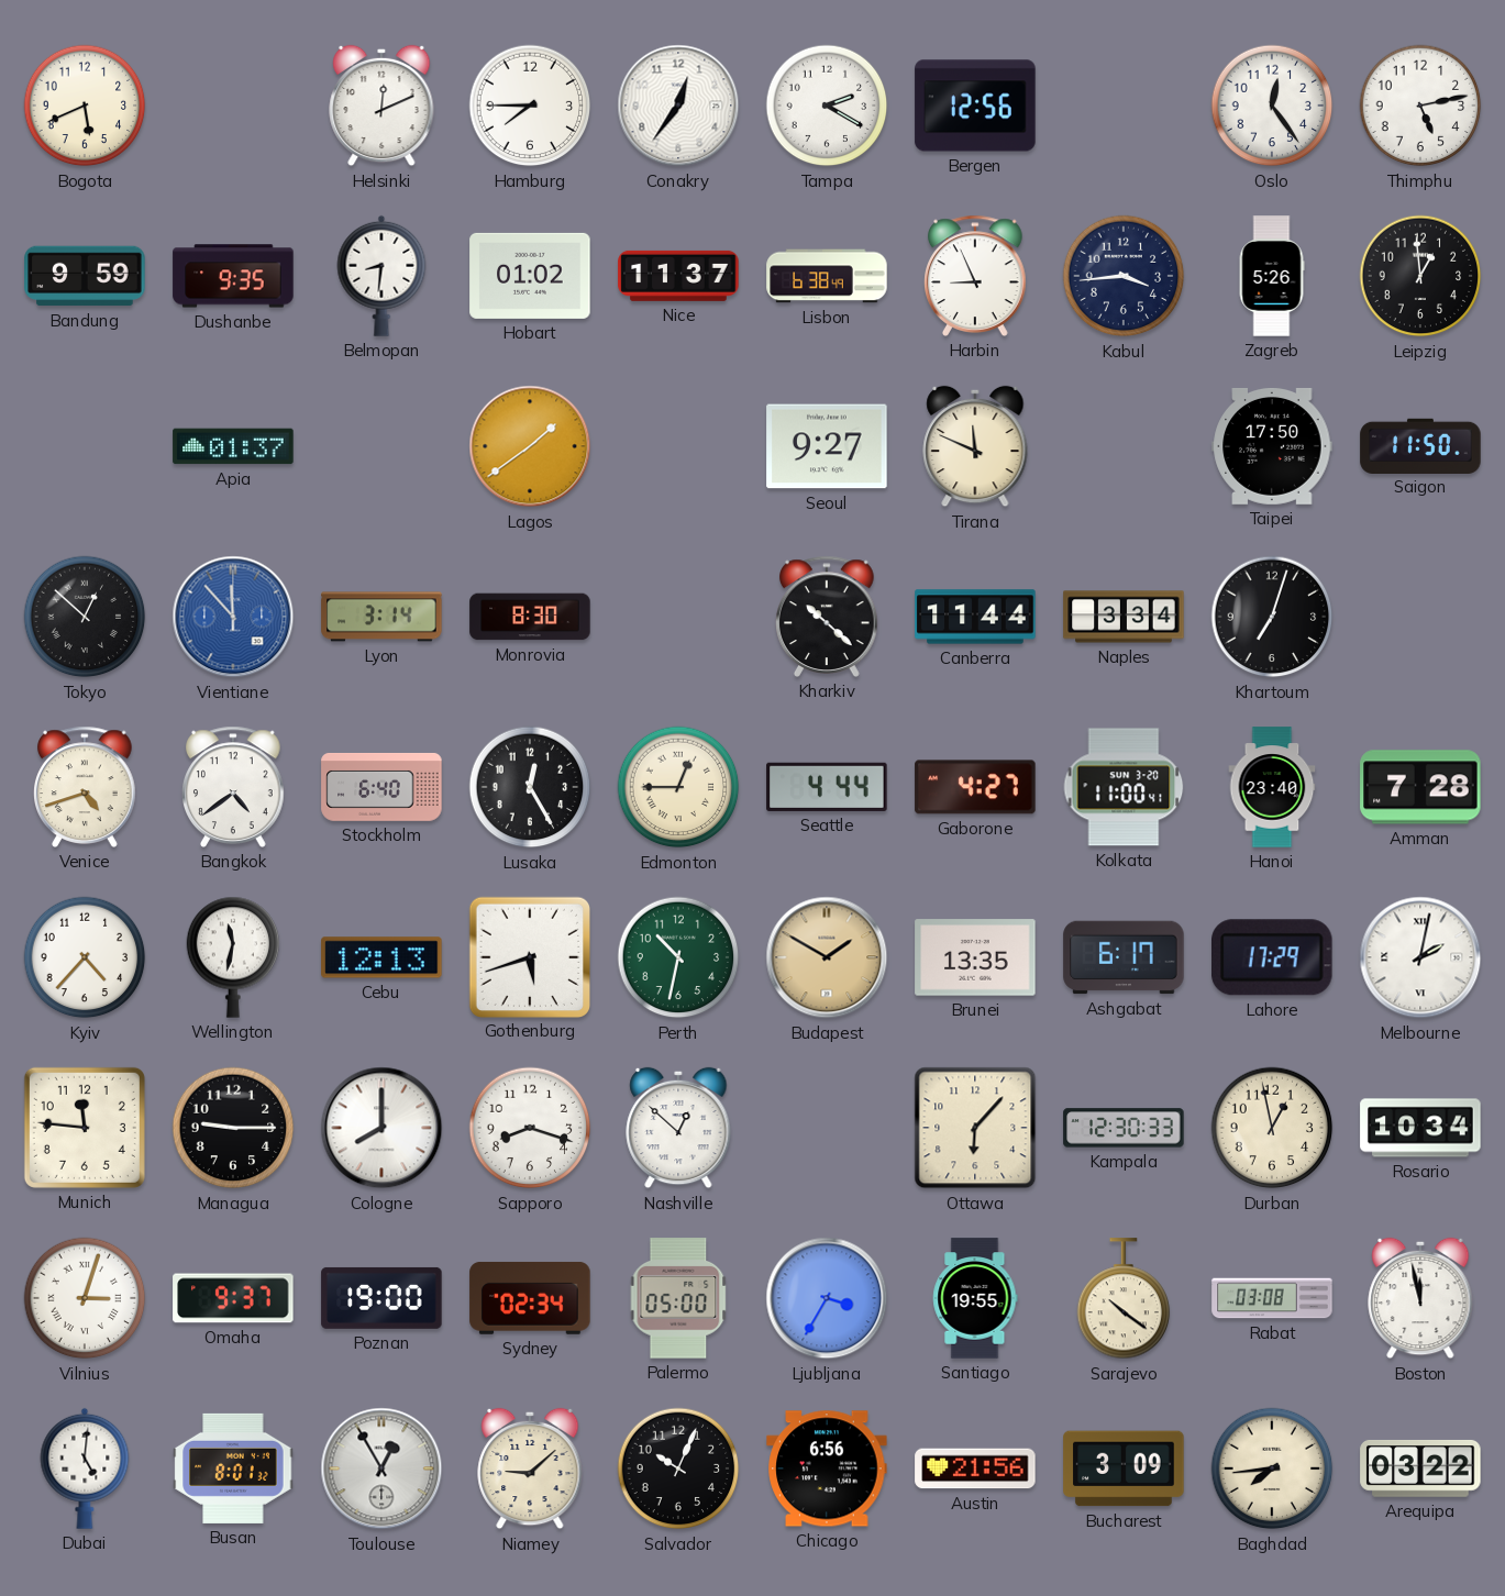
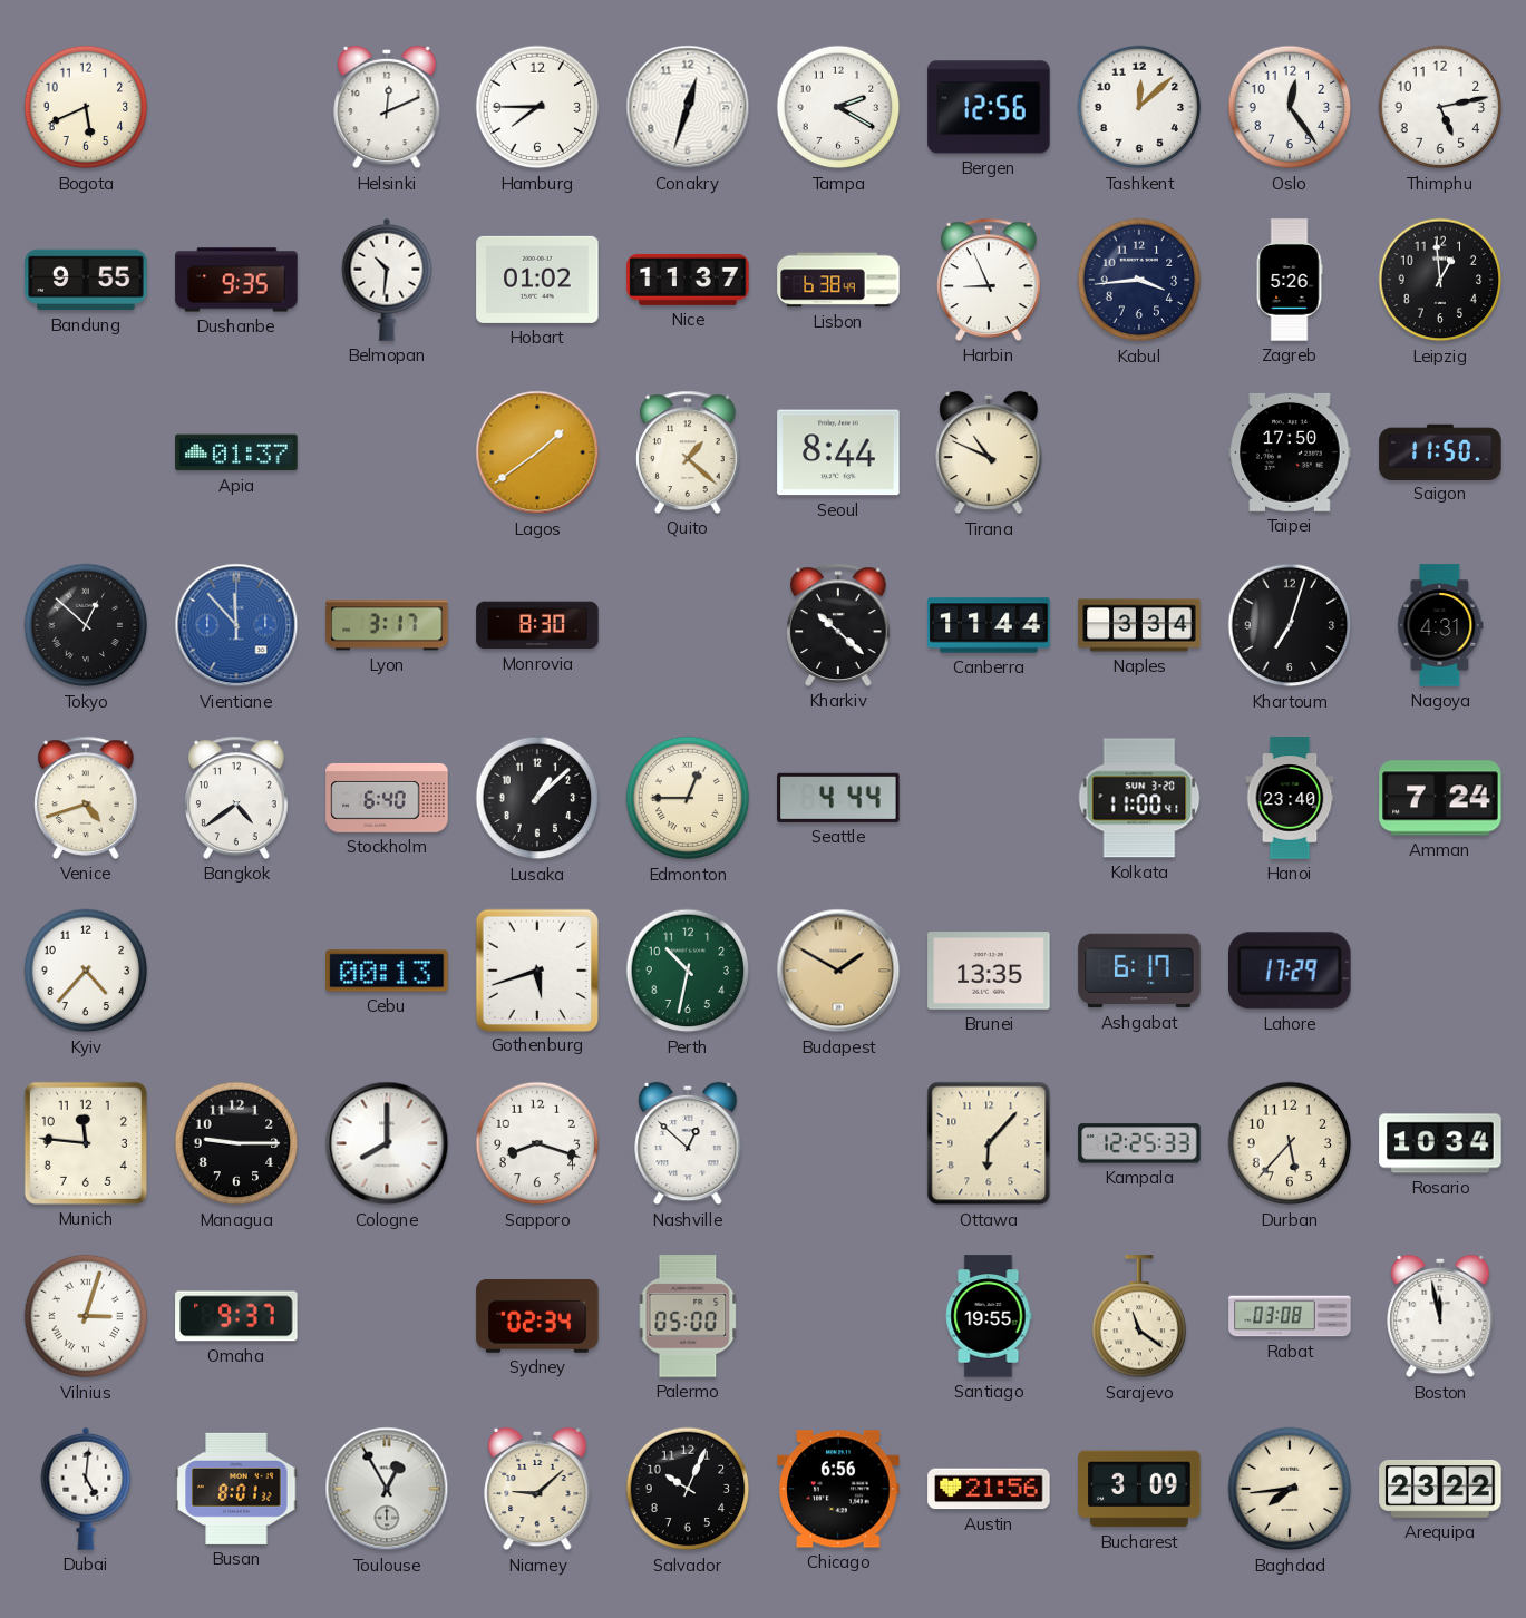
Conakry: 12:36 -> 12:33
Tashkent: none -> 12:08
Bandung: 9:59 -> 9:55
Belmopan: 8:31 -> 10:31
Quito: none -> 1:22
Seoul: 9:27 -> 8:44
Tirana: 11:49 -> 10:49
Lyon: 3:14 -> 3:17
Nagoya: none -> 4:31
Lusaka: 12:25 -> 1:08
Gaborone: 4:27 -> none
Amman: 7:28 -> 7:24
Wellington: 11:32 -> none
Cebu: 12:13 -> 00:13
Melbourne: 2:02 -> none
Kampala: 12:30 -> 12:25
Durban: 12:58 -> 5:37
Poznan: 19:00 -> none
Ljubljana: 3:35 -> none
Sarajevo: 10:21 -> 11:21
Arequipa: 03:22 -> 23:22
